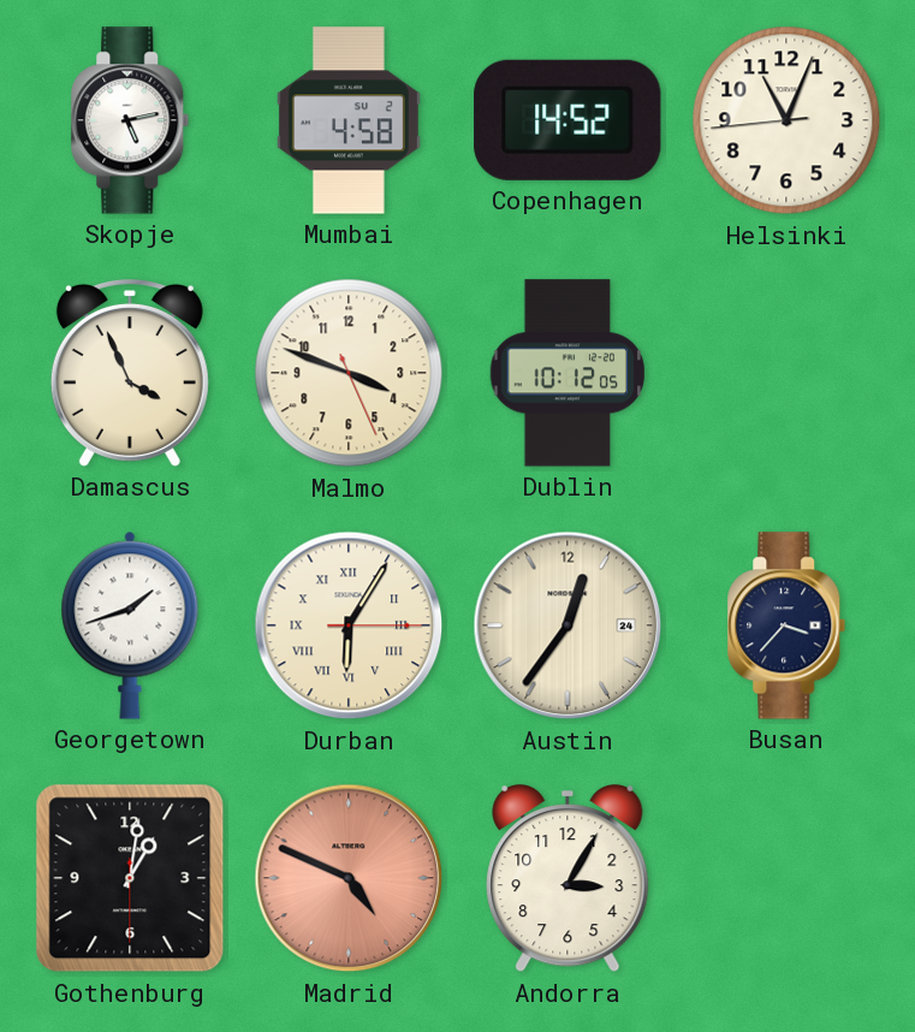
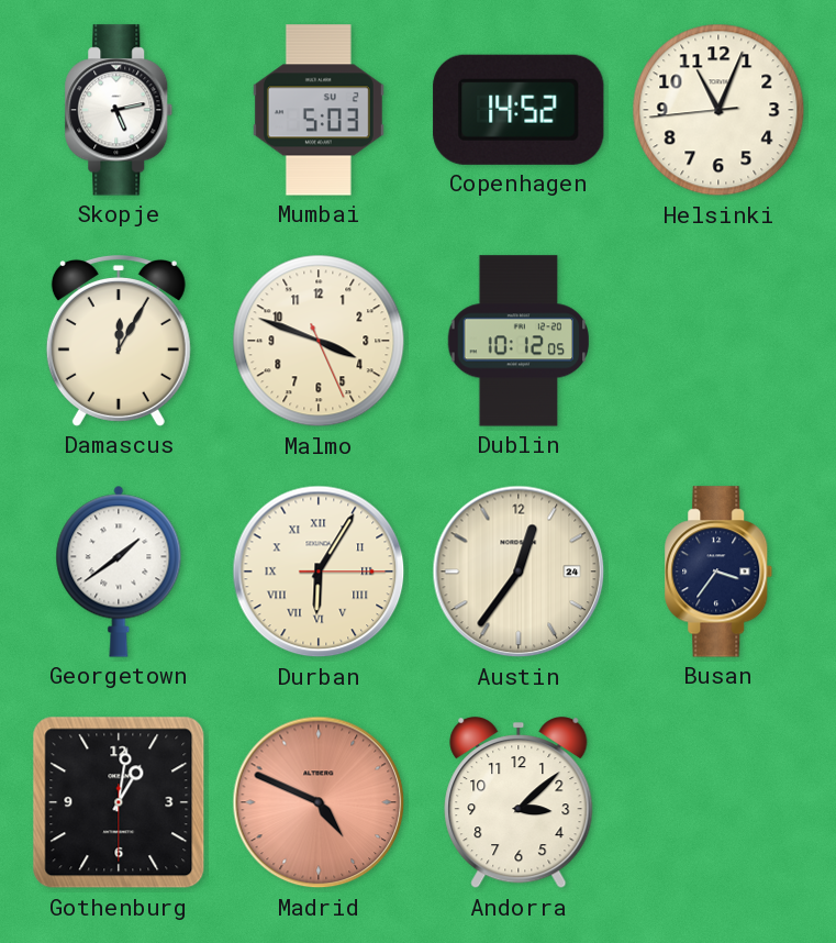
Mumbai: 4:58 -> 5:03
Damascus: 3:56 -> 12:05
Georgetown: 1:42 -> 1:39
Busan: 3:37 -> 3:36
Andorra: 3:05 -> 3:08
